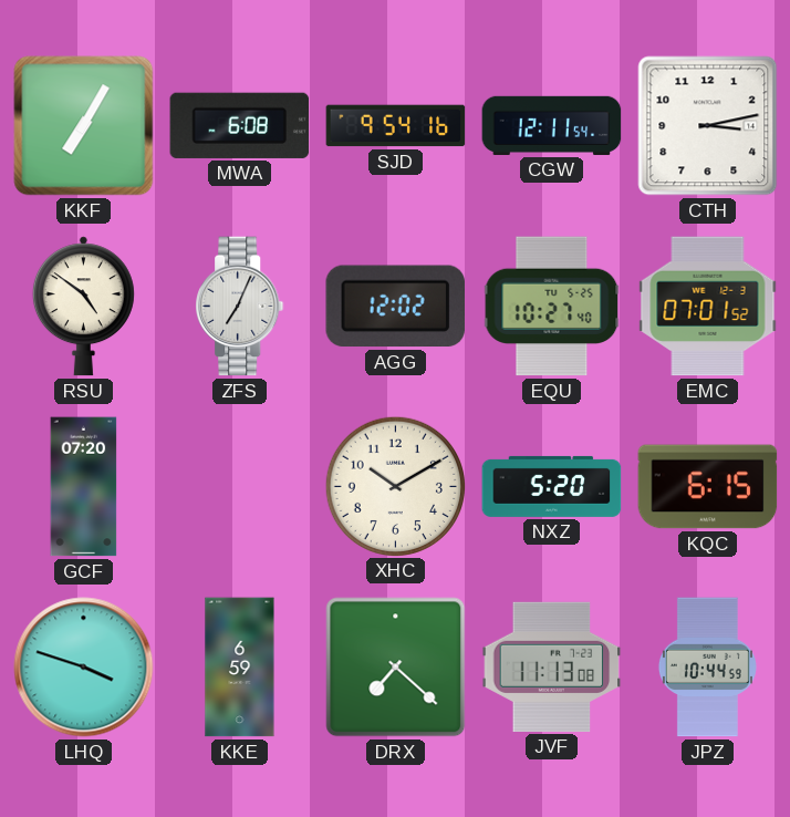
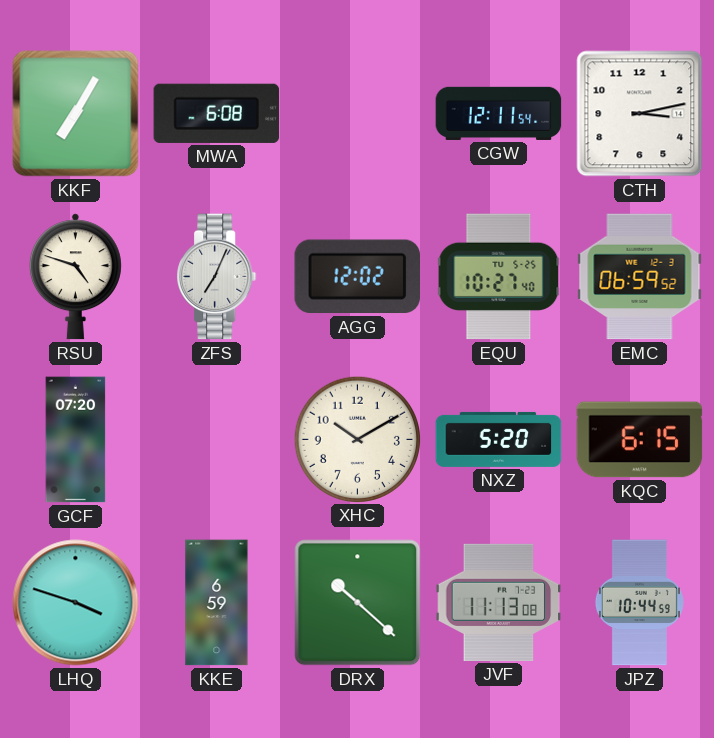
SJD: 9:54 -> none
RSU: 4:51 -> 4:48
EMC: 07:01 -> 06:59
DRX: 7:22 -> 10:22
